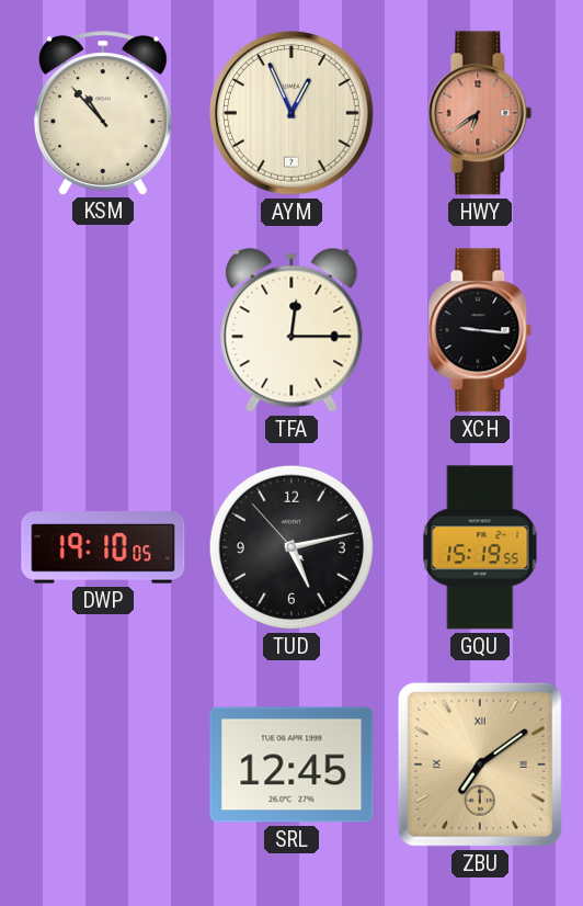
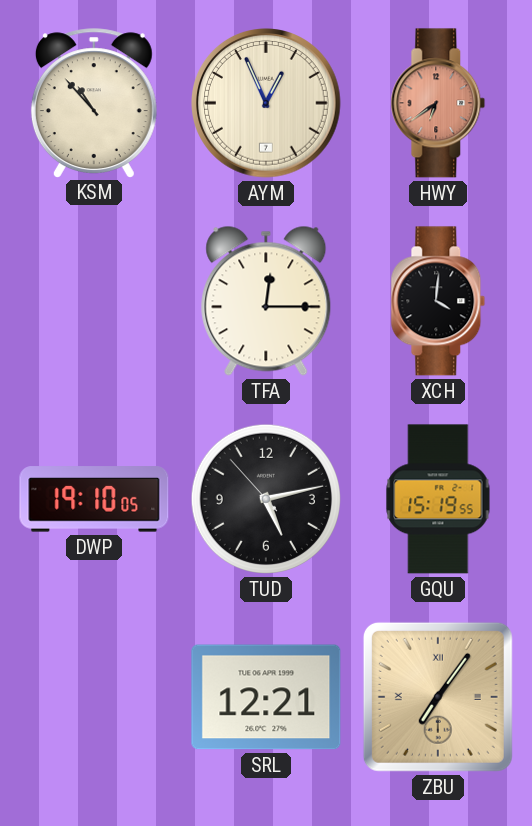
XCH: 9:16 -> 4:01
SRL: 12:45 -> 12:21
ZBU: 7:09 -> 7:06
